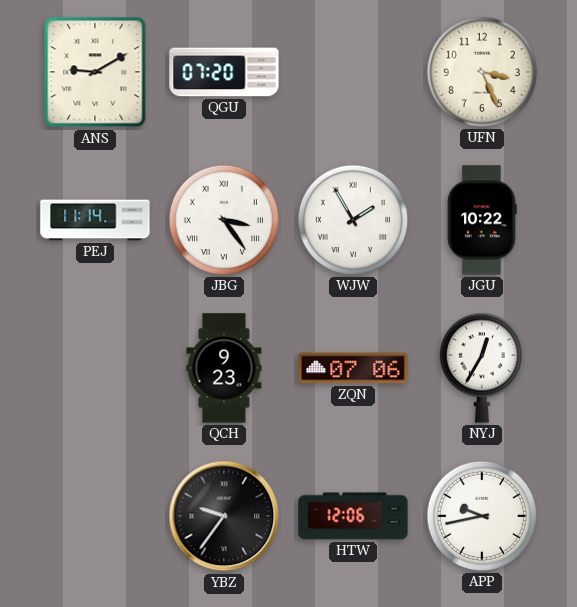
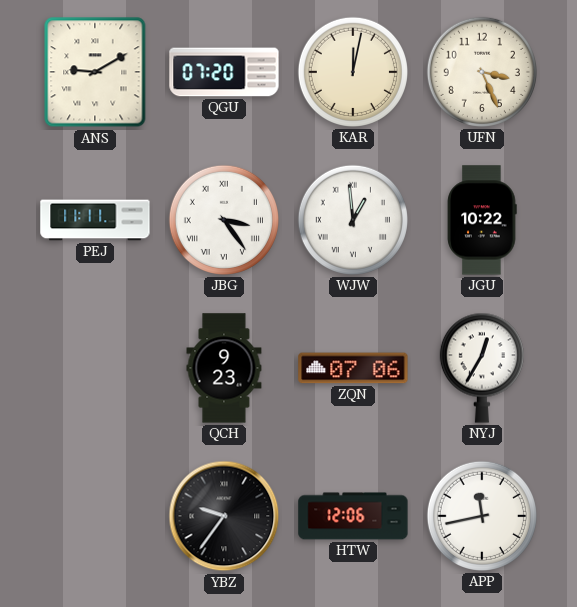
KAR: none -> 12:02
PEJ: 11:14 -> 11:11
WJW: 1:55 -> 12:59
APP: 9:43 -> 11:43
